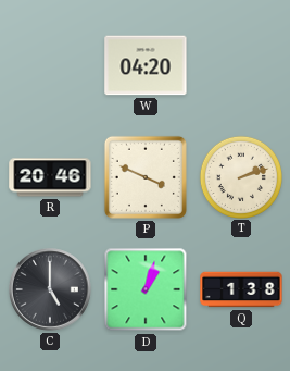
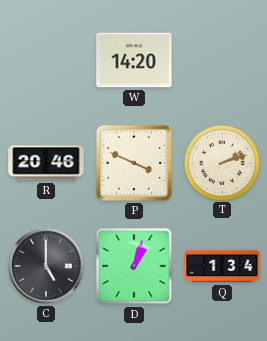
W: 04:20 -> 14:20
Q: 1:38 -> 1:34
